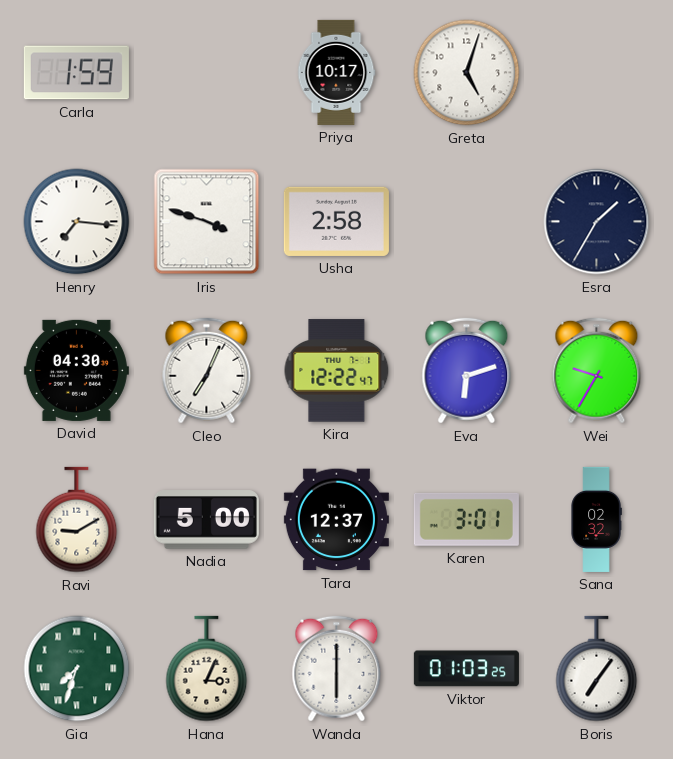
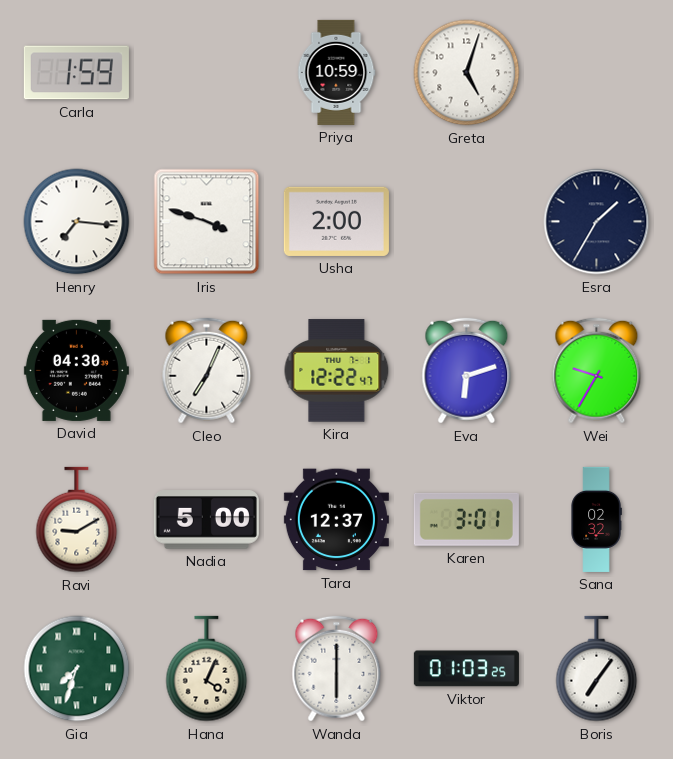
Priya: 10:17 -> 10:59
Usha: 2:58 -> 2:00
Hana: 3:04 -> 4:04
